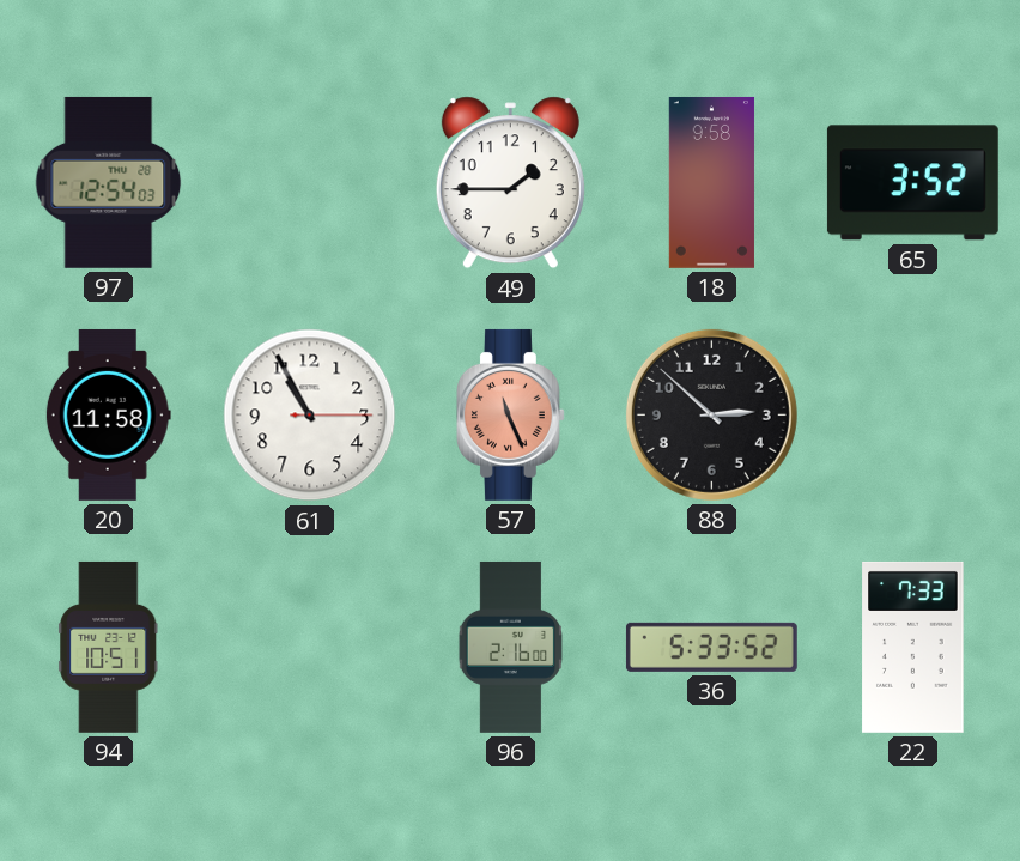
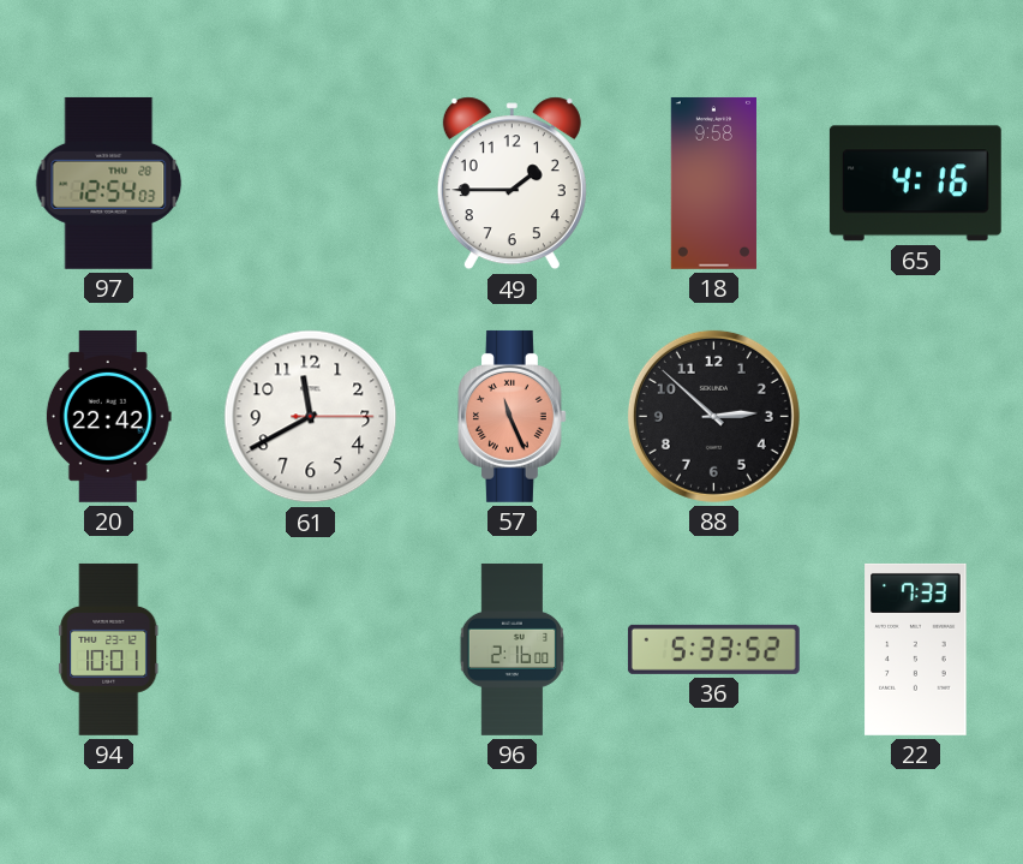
65: 3:52 -> 4:16
20: 11:58 -> 22:42
61: 10:55 -> 11:40
94: 10:51 -> 10:01
